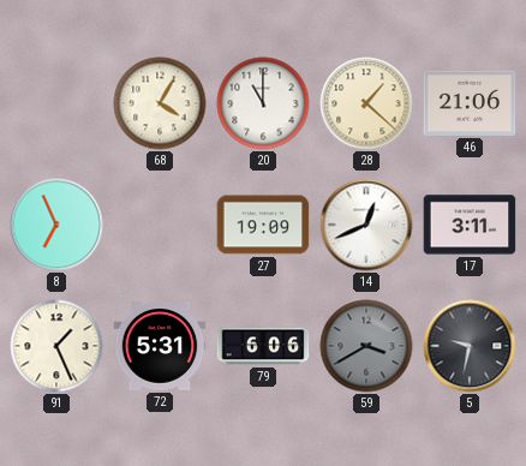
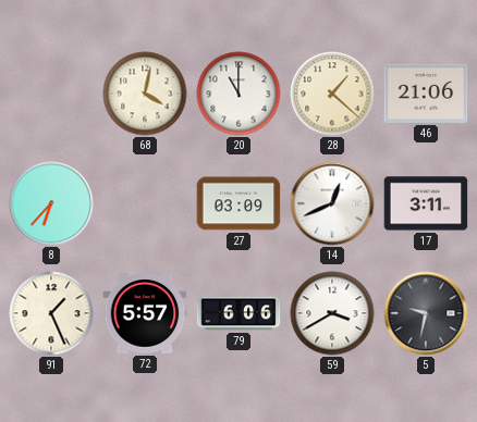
68: 4:05 -> 4:02
8: 6:56 -> 6:37
27: 19:09 -> 03:09
72: 5:31 -> 5:57
59 dial: grey -> white
